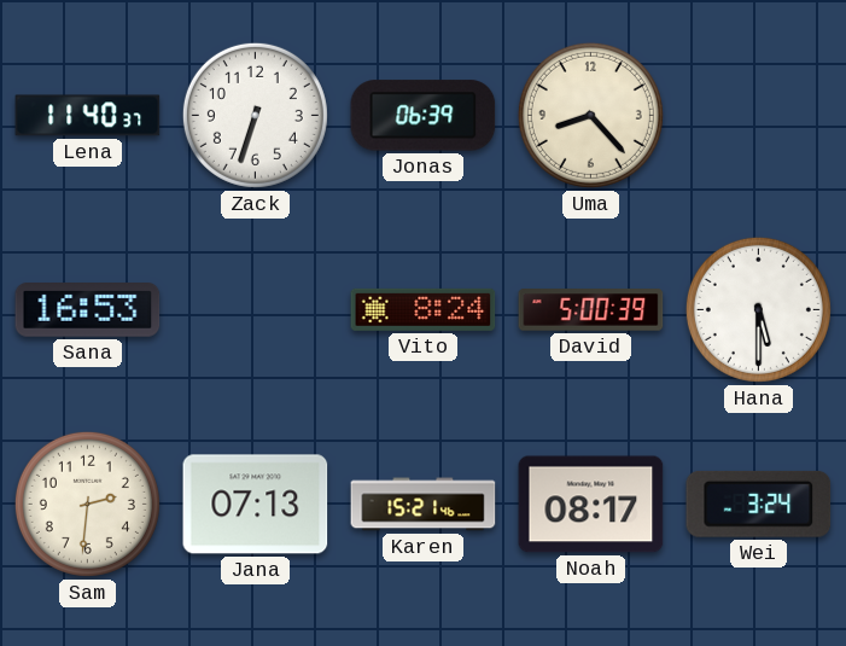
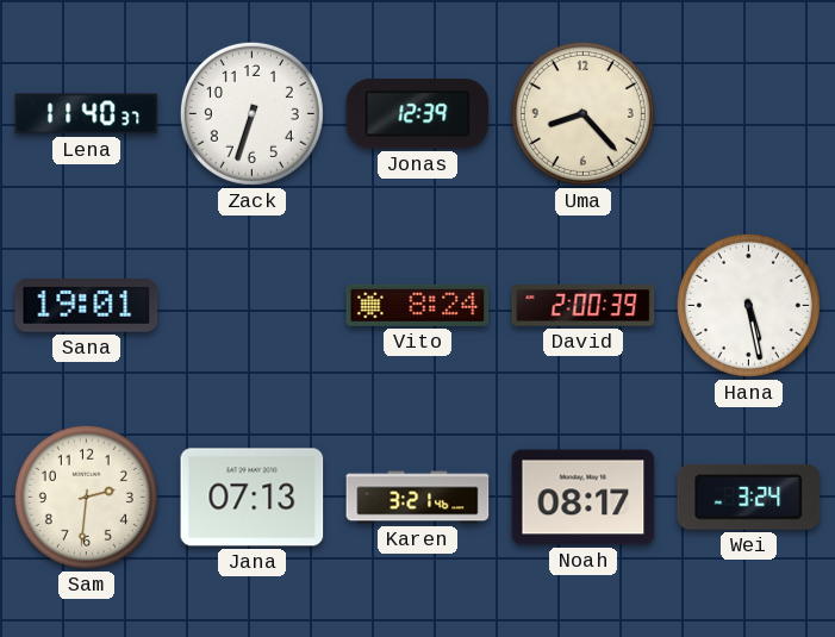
Jonas: 06:39 -> 12:39
Sana: 16:53 -> 19:01
David: 5:00 -> 2:00
Hana: 5:30 -> 5:28
Karen: 15:21 -> 3:21
